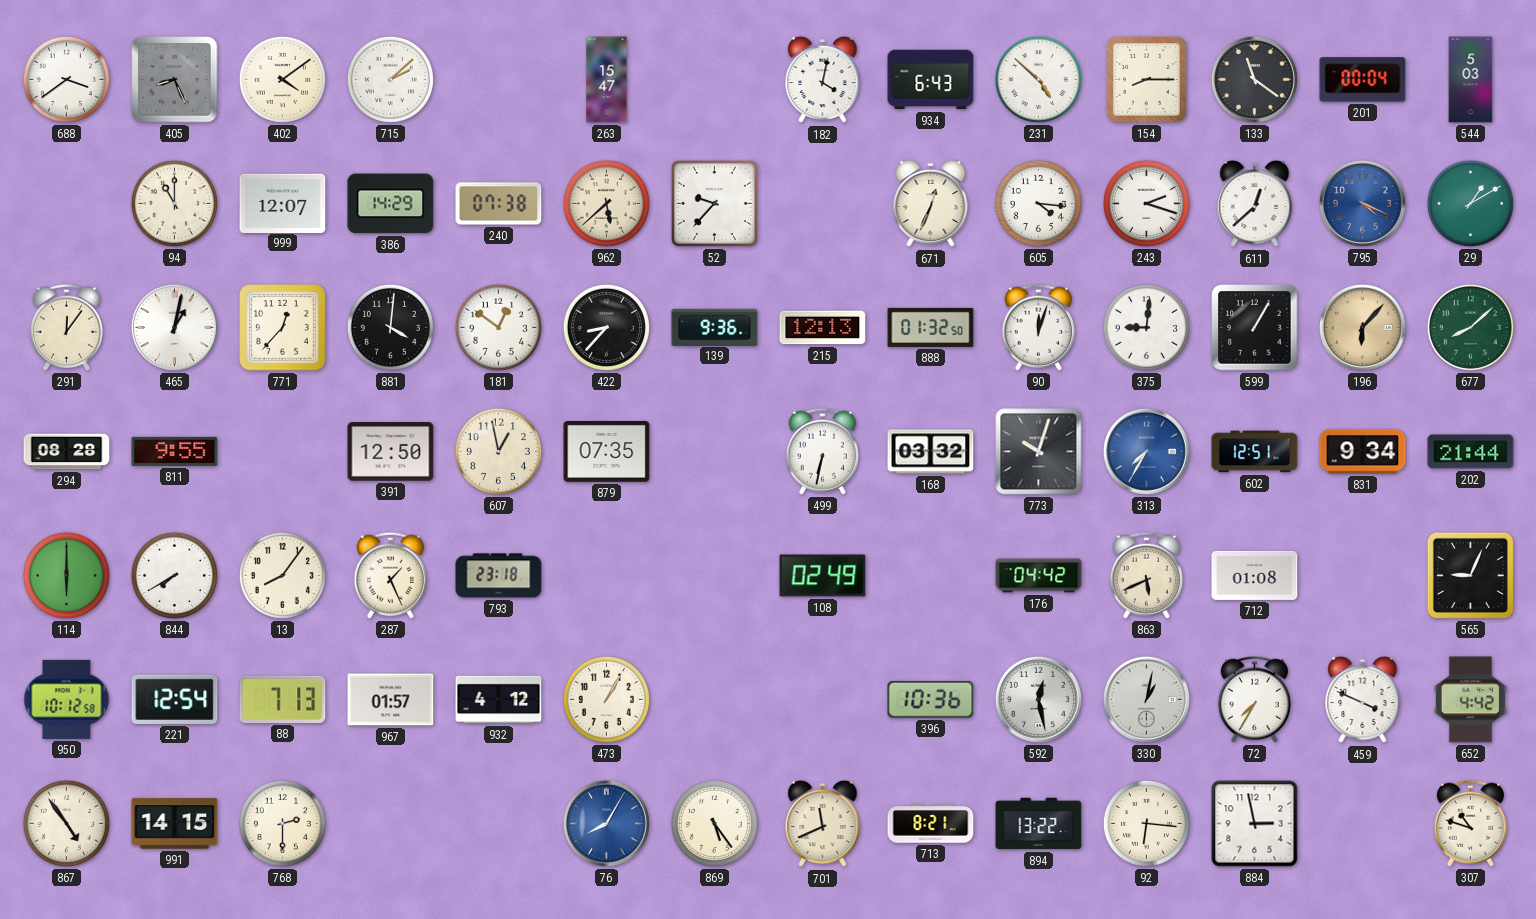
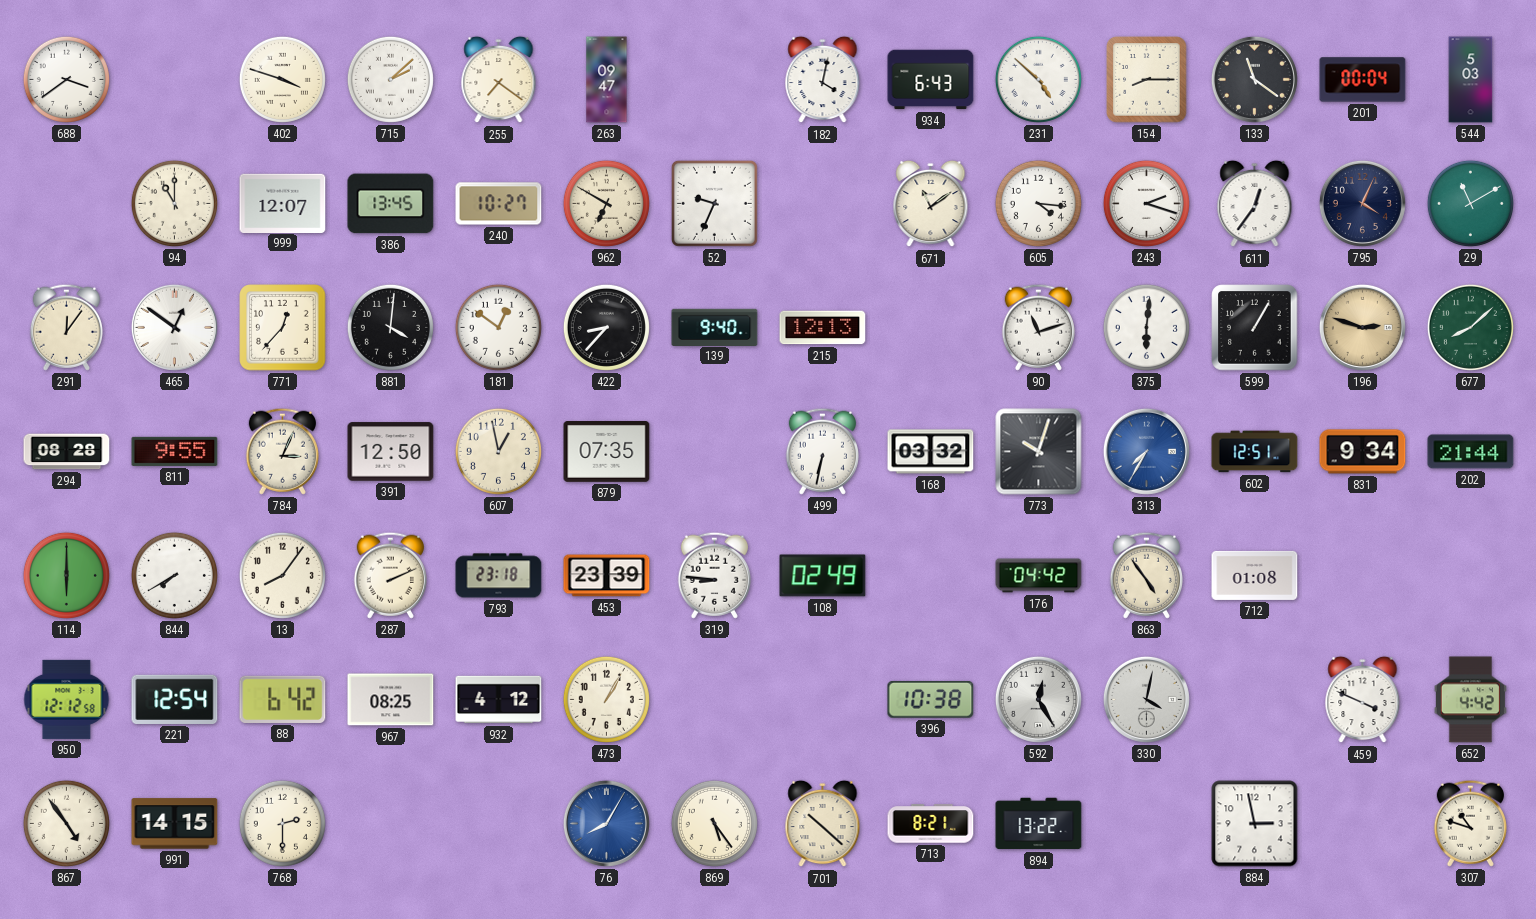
405: 8:26 -> none
402: 4:09 -> 3:48
255: none -> 7:21
263: 15:47 -> 09:47
386: 14:29 -> 13:45
240: 07:38 -> 10:27
962: 5:38 -> 6:50
52: 9:37 -> 9:34
671: 12:34 -> 11:09
611: 12:38 -> 12:36
795: 4:19 -> 4:04
795 dial: blue -> navy
29: 1:10 -> 11:10
465: 1:02 -> 12:51
139: 9:36 -> 9:40
888: 01:32 -> none
90: 12:03 -> 11:12
375: 9:01 -> 6:01
196: 6:07 -> 2:48
784: none -> 3:04
287: 1:26 -> 2:11
453: none -> 23:39
319: none -> 8:46
863: 5:41 -> 4:54
565: 9:04 -> none
950: 10:12 -> 12:12
88: 7:13 -> 6:42
967: 01:57 -> 08:25
396: 10:36 -> 10:38
592: 12:28 -> 12:25
330: 1:02 -> 4:02
72: 7:35 -> none
701: 11:41 -> 10:22
92: 6:16 -> none
